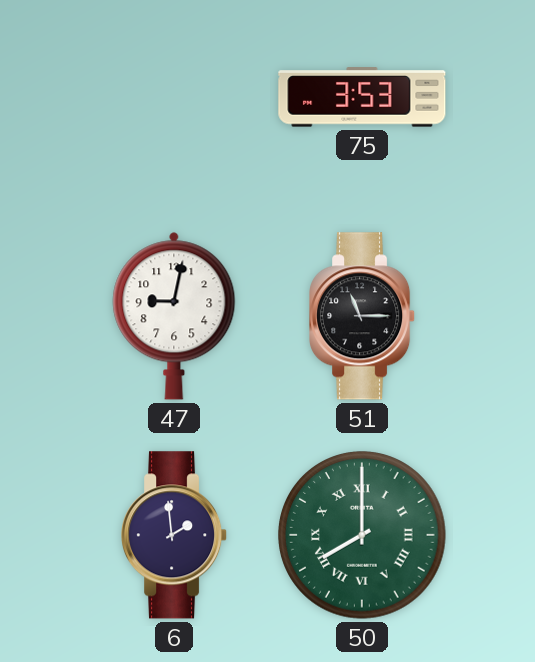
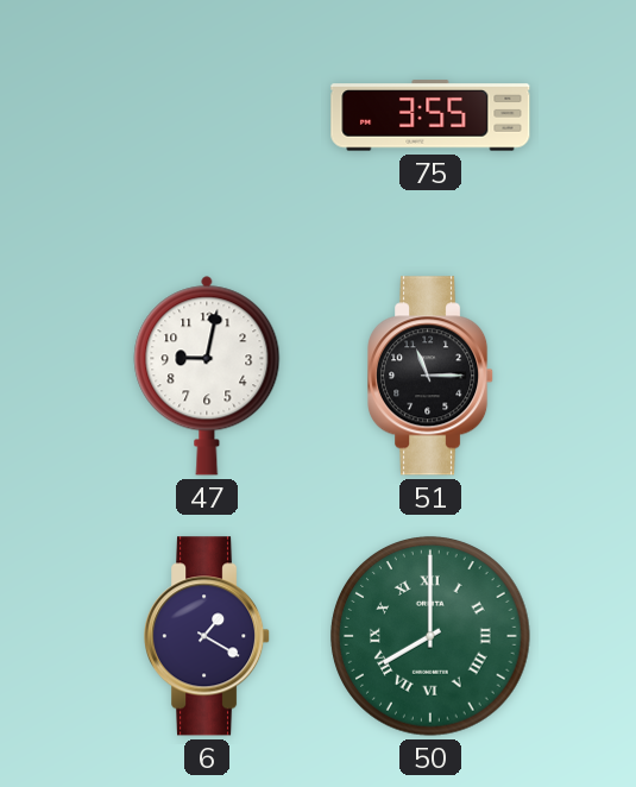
75: 3:53 -> 3:55
6: 1:59 -> 1:20
